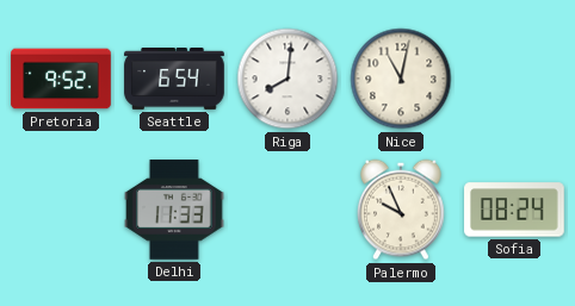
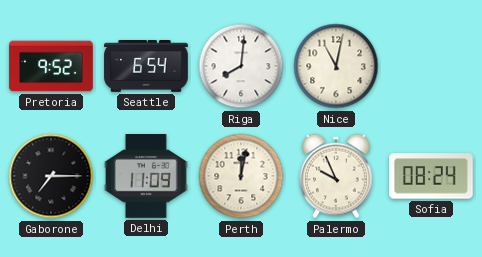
Gaborone: none -> 7:15
Delhi: 11:33 -> 11:09
Perth: none -> 12:02
